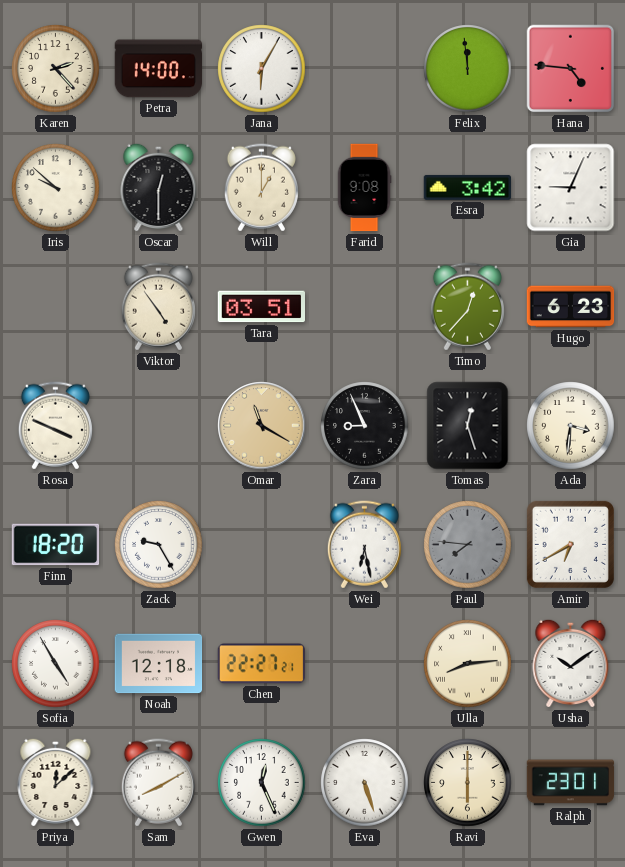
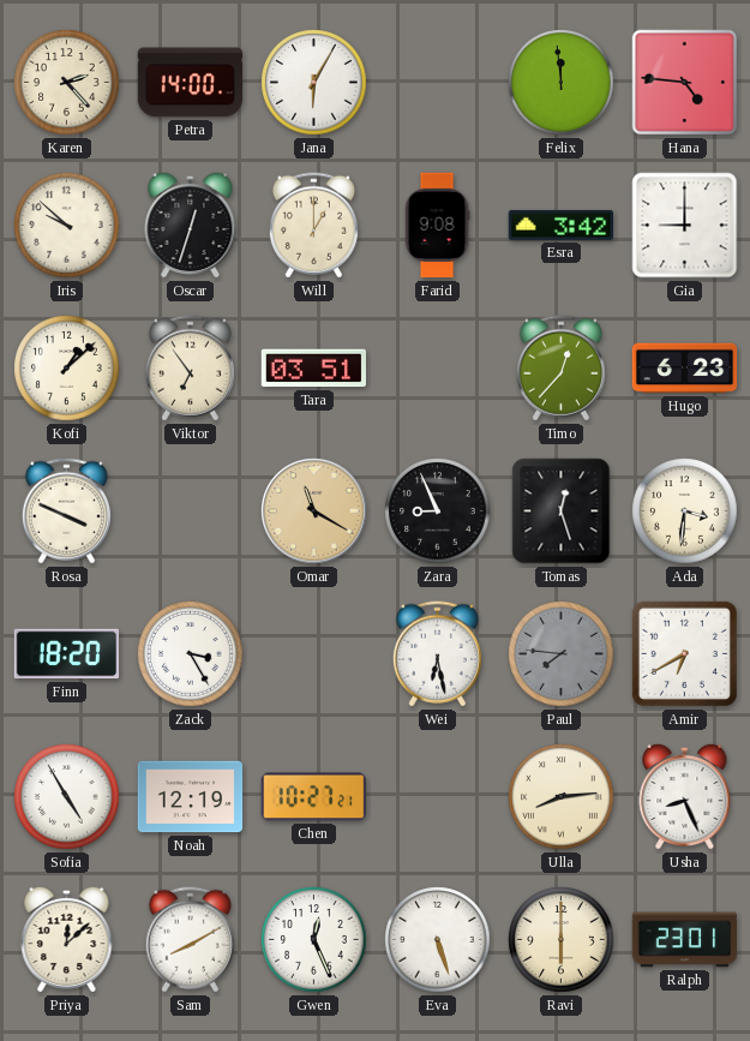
Oscar: 12:30 -> 12:33
Gia: 9:04 -> 9:00
Kofi: none -> 1:08
Viktor: 4:54 -> 6:54
Zack: 9:25 -> 3:25
Noah: 12:18 -> 12:19
Chen: 22:27 -> 10:27
Usha: 10:09 -> 8:26
